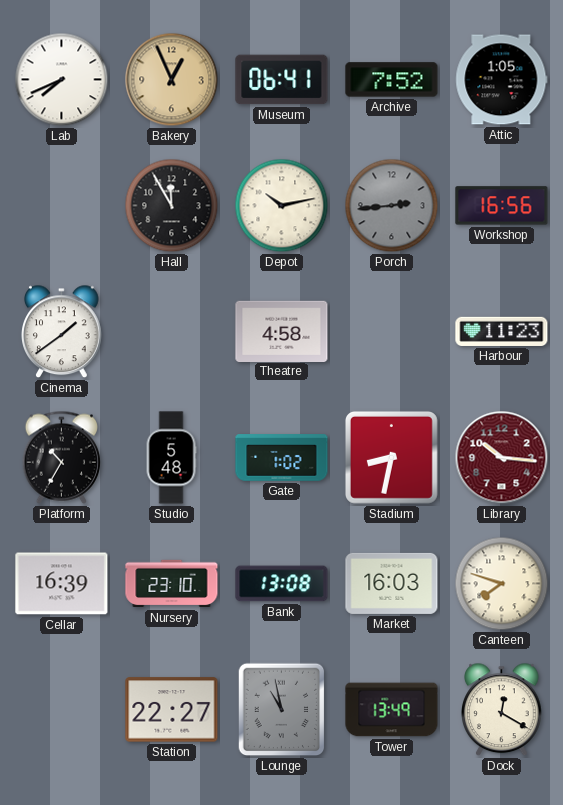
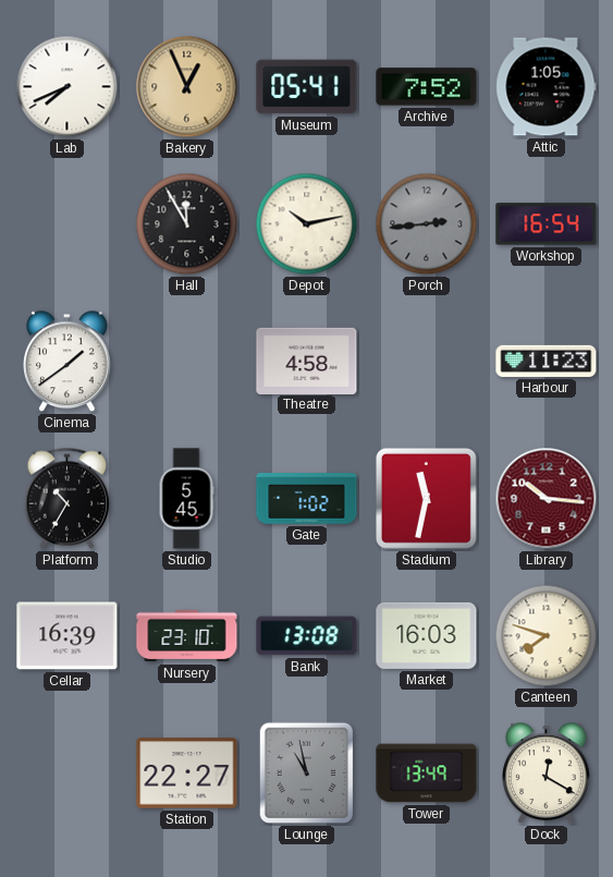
Museum: 06:41 -> 05:41
Workshop: 16:56 -> 16:54
Studio: 5:48 -> 5:45
Stadium: 8:32 -> 11:32
